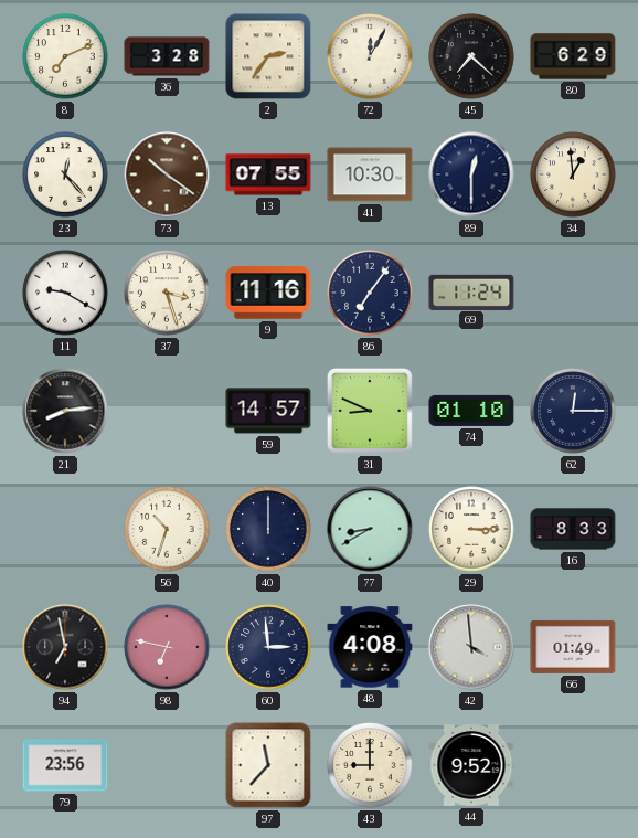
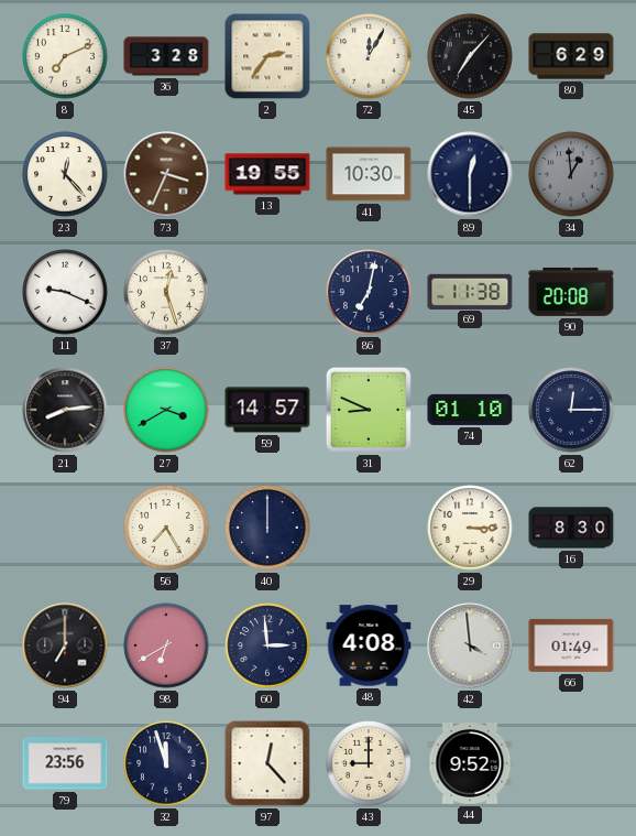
45: 7:22 -> 7:07
73: 10:21 -> 3:34
13: 07:55 -> 19:55
34 dial: cream -> grey
11: 9:20 -> 9:19
37: 3:27 -> 12:27
9: 11:16 -> none
86: 7:06 -> 7:02
69: 11:24 -> 11:38
90: none -> 20:08
27: none -> 3:40
56: 10:33 -> 7:25
77: 8:40 -> none
16: 8:33 -> 8:30
94: 6:58 -> 7:00
98: 6:47 -> 6:40
32: none -> 11:57
97: 11:37 -> 12:23
